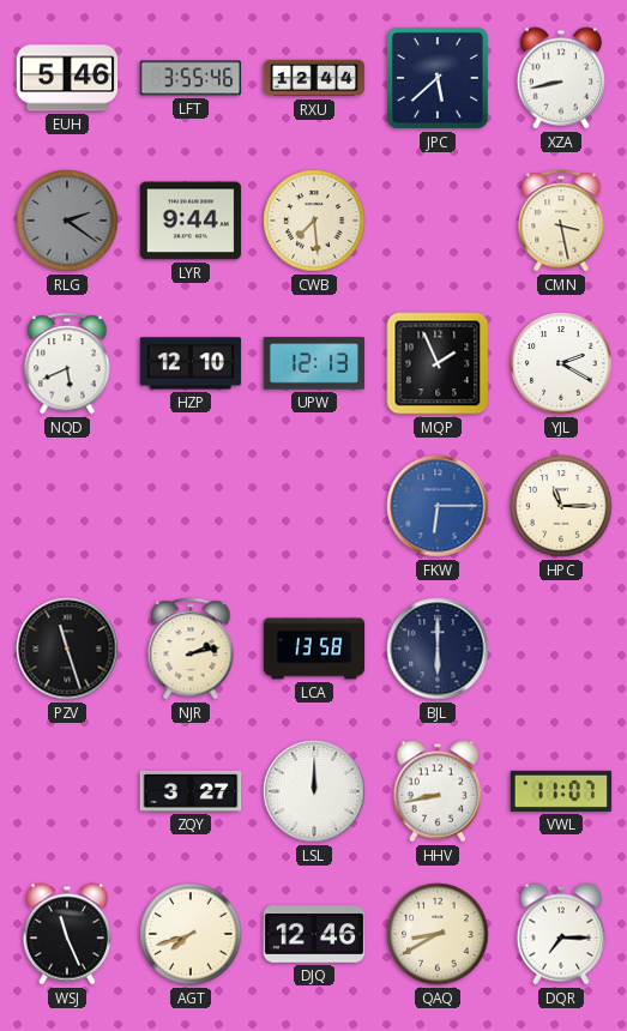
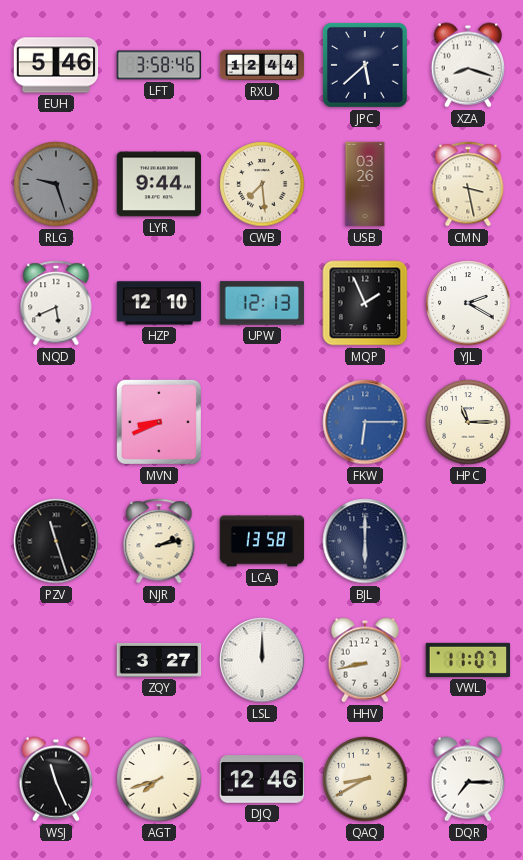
LFT: 3:55 -> 3:58
XZA: 8:43 -> 8:18
RLG: 2:21 -> 9:27
USB: none -> 03:26
MVN: none -> 8:41
